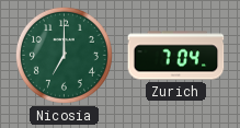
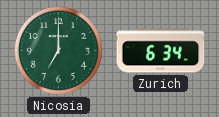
Zurich: 7:04 -> 6:34
